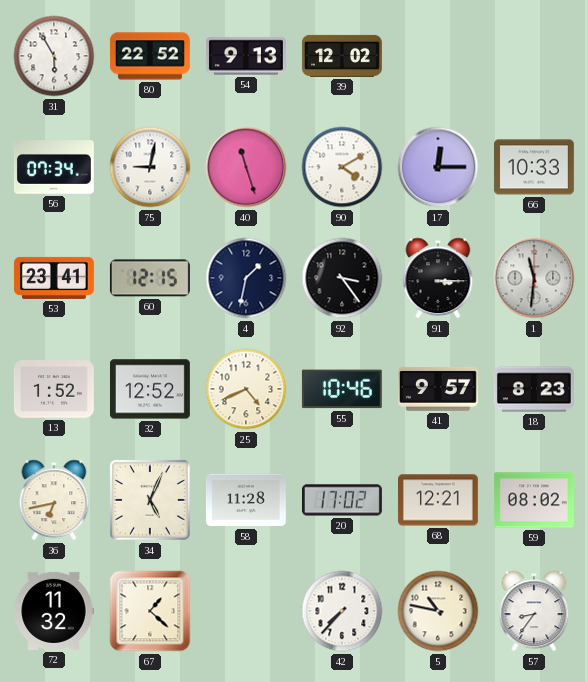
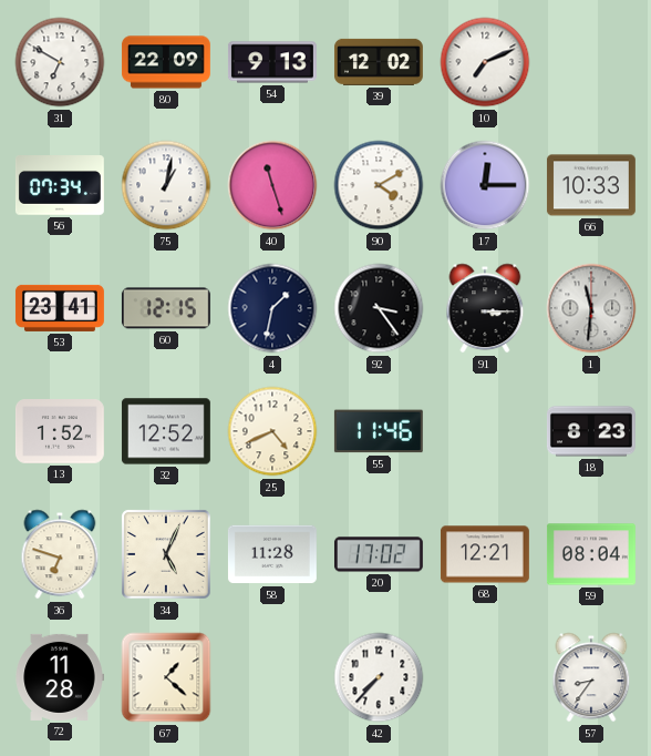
31: 5:55 -> 6:50
80: 22:52 -> 22:09
10: none -> 7:11
75: 9:02 -> 1:02
55: 10:46 -> 11:46
41: 9:57 -> none
36: 6:43 -> 6:48
59: 08:02 -> 08:04
72: 11:32 -> 11:28
5: 10:47 -> none
